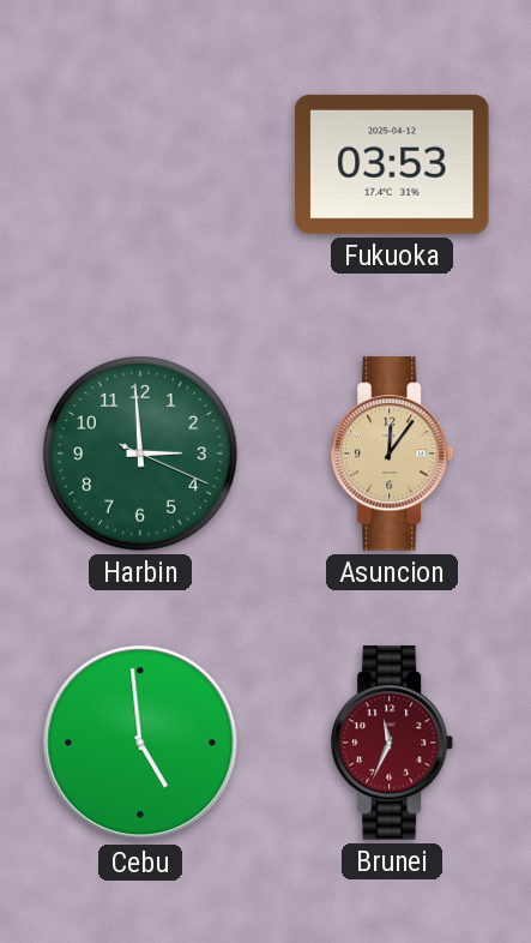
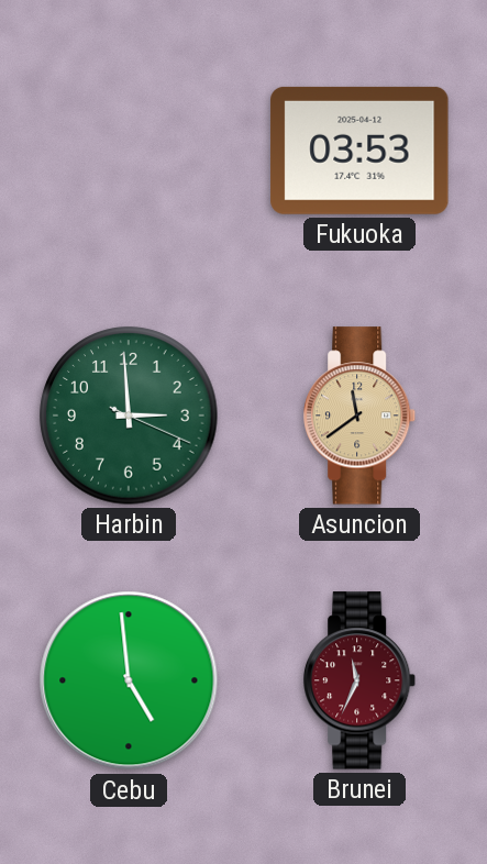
Asuncion: 12:06 -> 11:39
